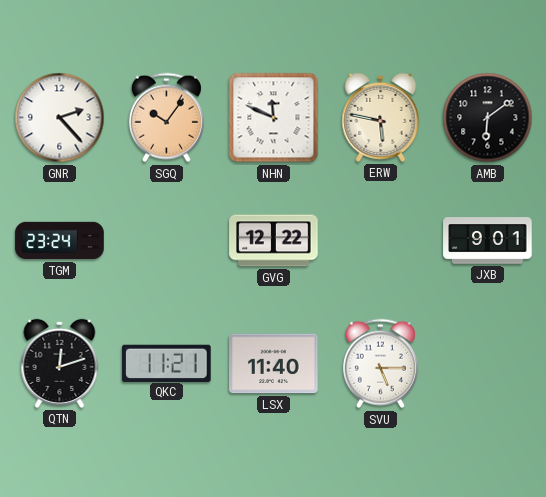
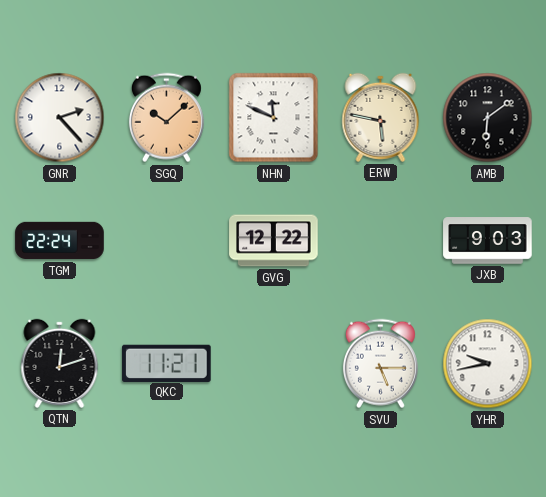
SGQ: 10:06 -> 10:08
TGM: 23:24 -> 22:24
JXB: 9:01 -> 9:03
LSX: 11:40 -> none
YHR: none -> 9:43
